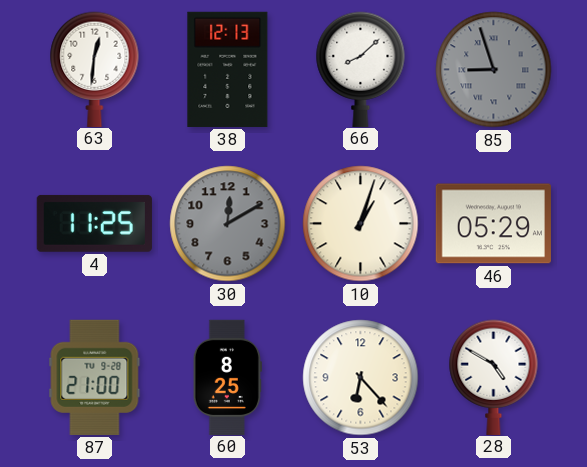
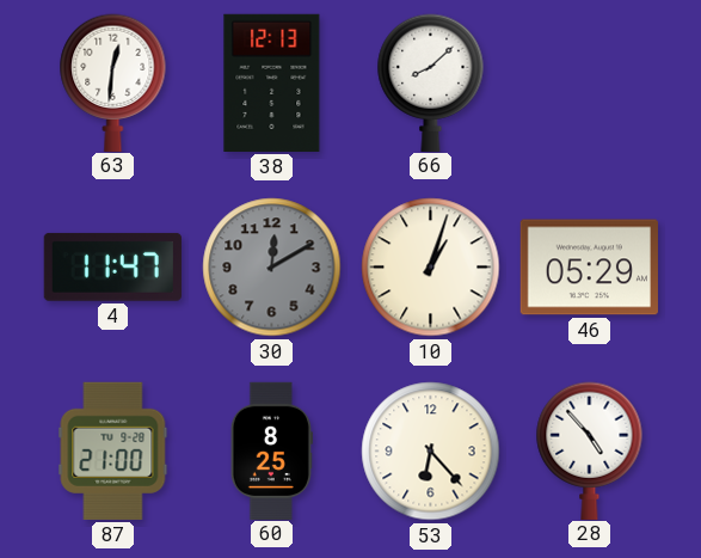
85: 8:57 -> none
4: 11:25 -> 11:47
28: 4:50 -> 4:53
